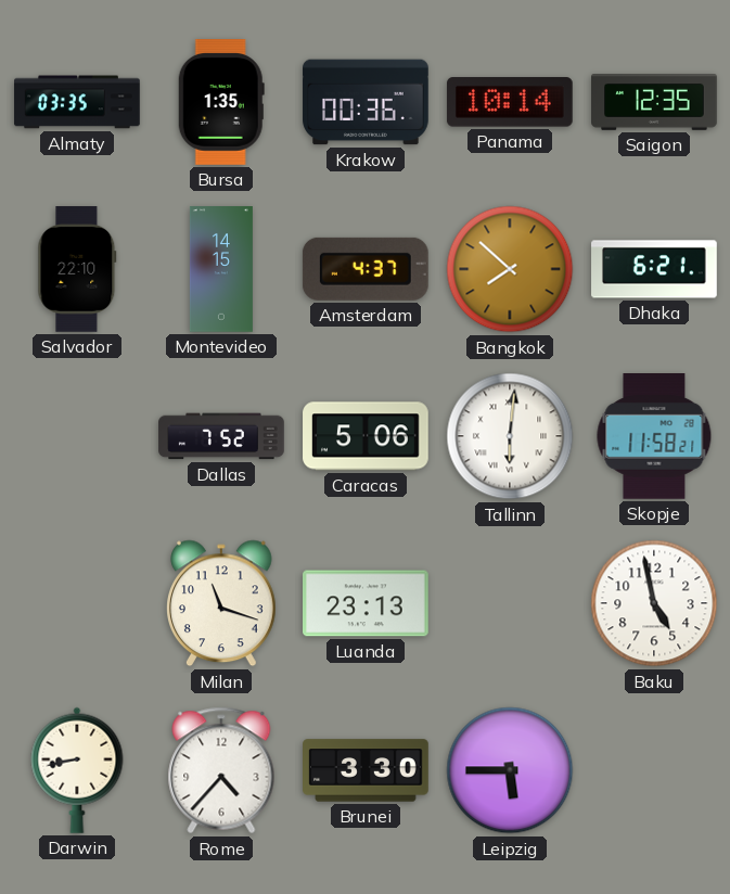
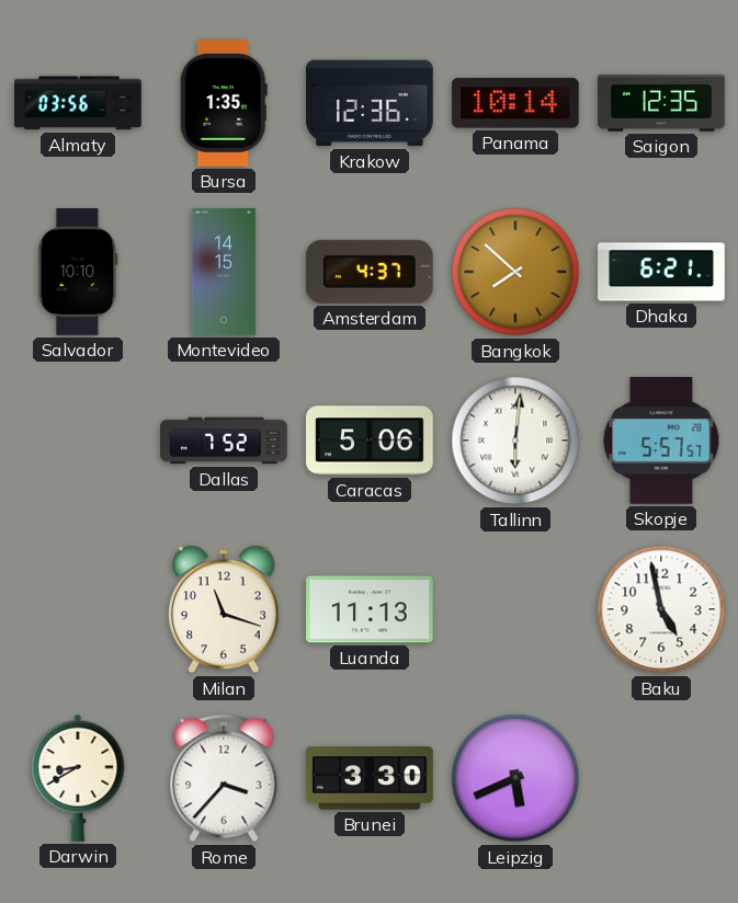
Almaty: 03:35 -> 03:56
Krakow: 00:36 -> 12:36
Salvador: 22:10 -> 10:10
Skopje: 11:58 -> 5:57
Luanda: 23:13 -> 11:13
Darwin: 8:43 -> 8:40
Rome: 4:37 -> 3:37
Leipzig: 5:45 -> 5:41
